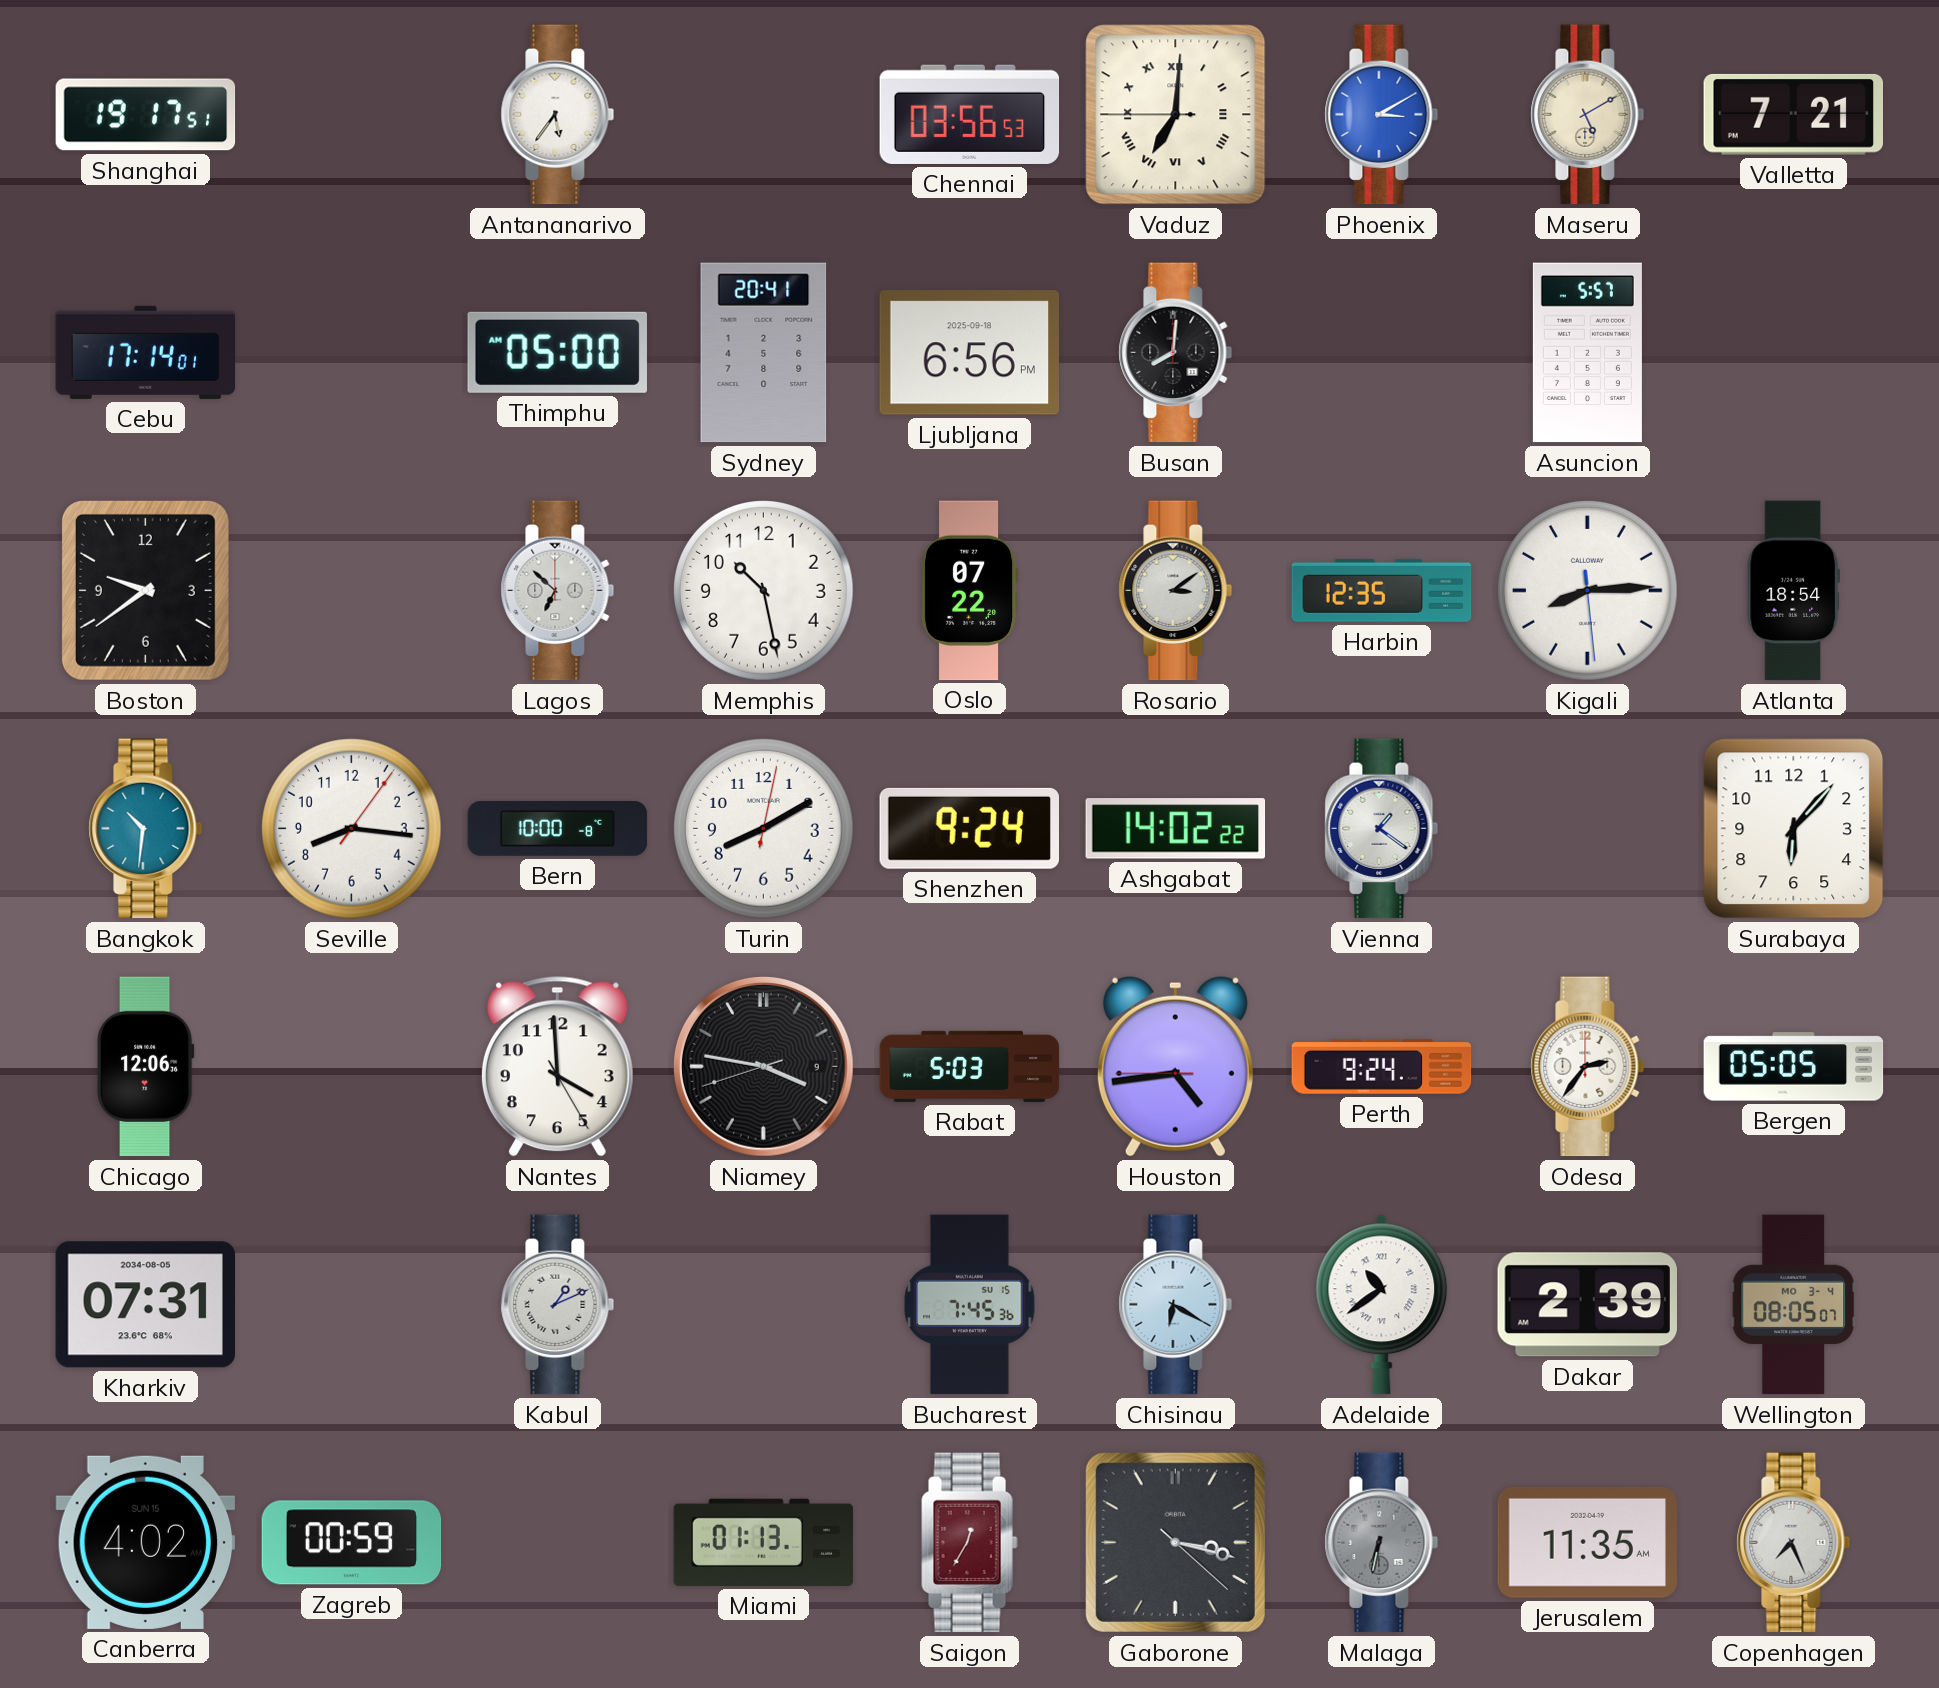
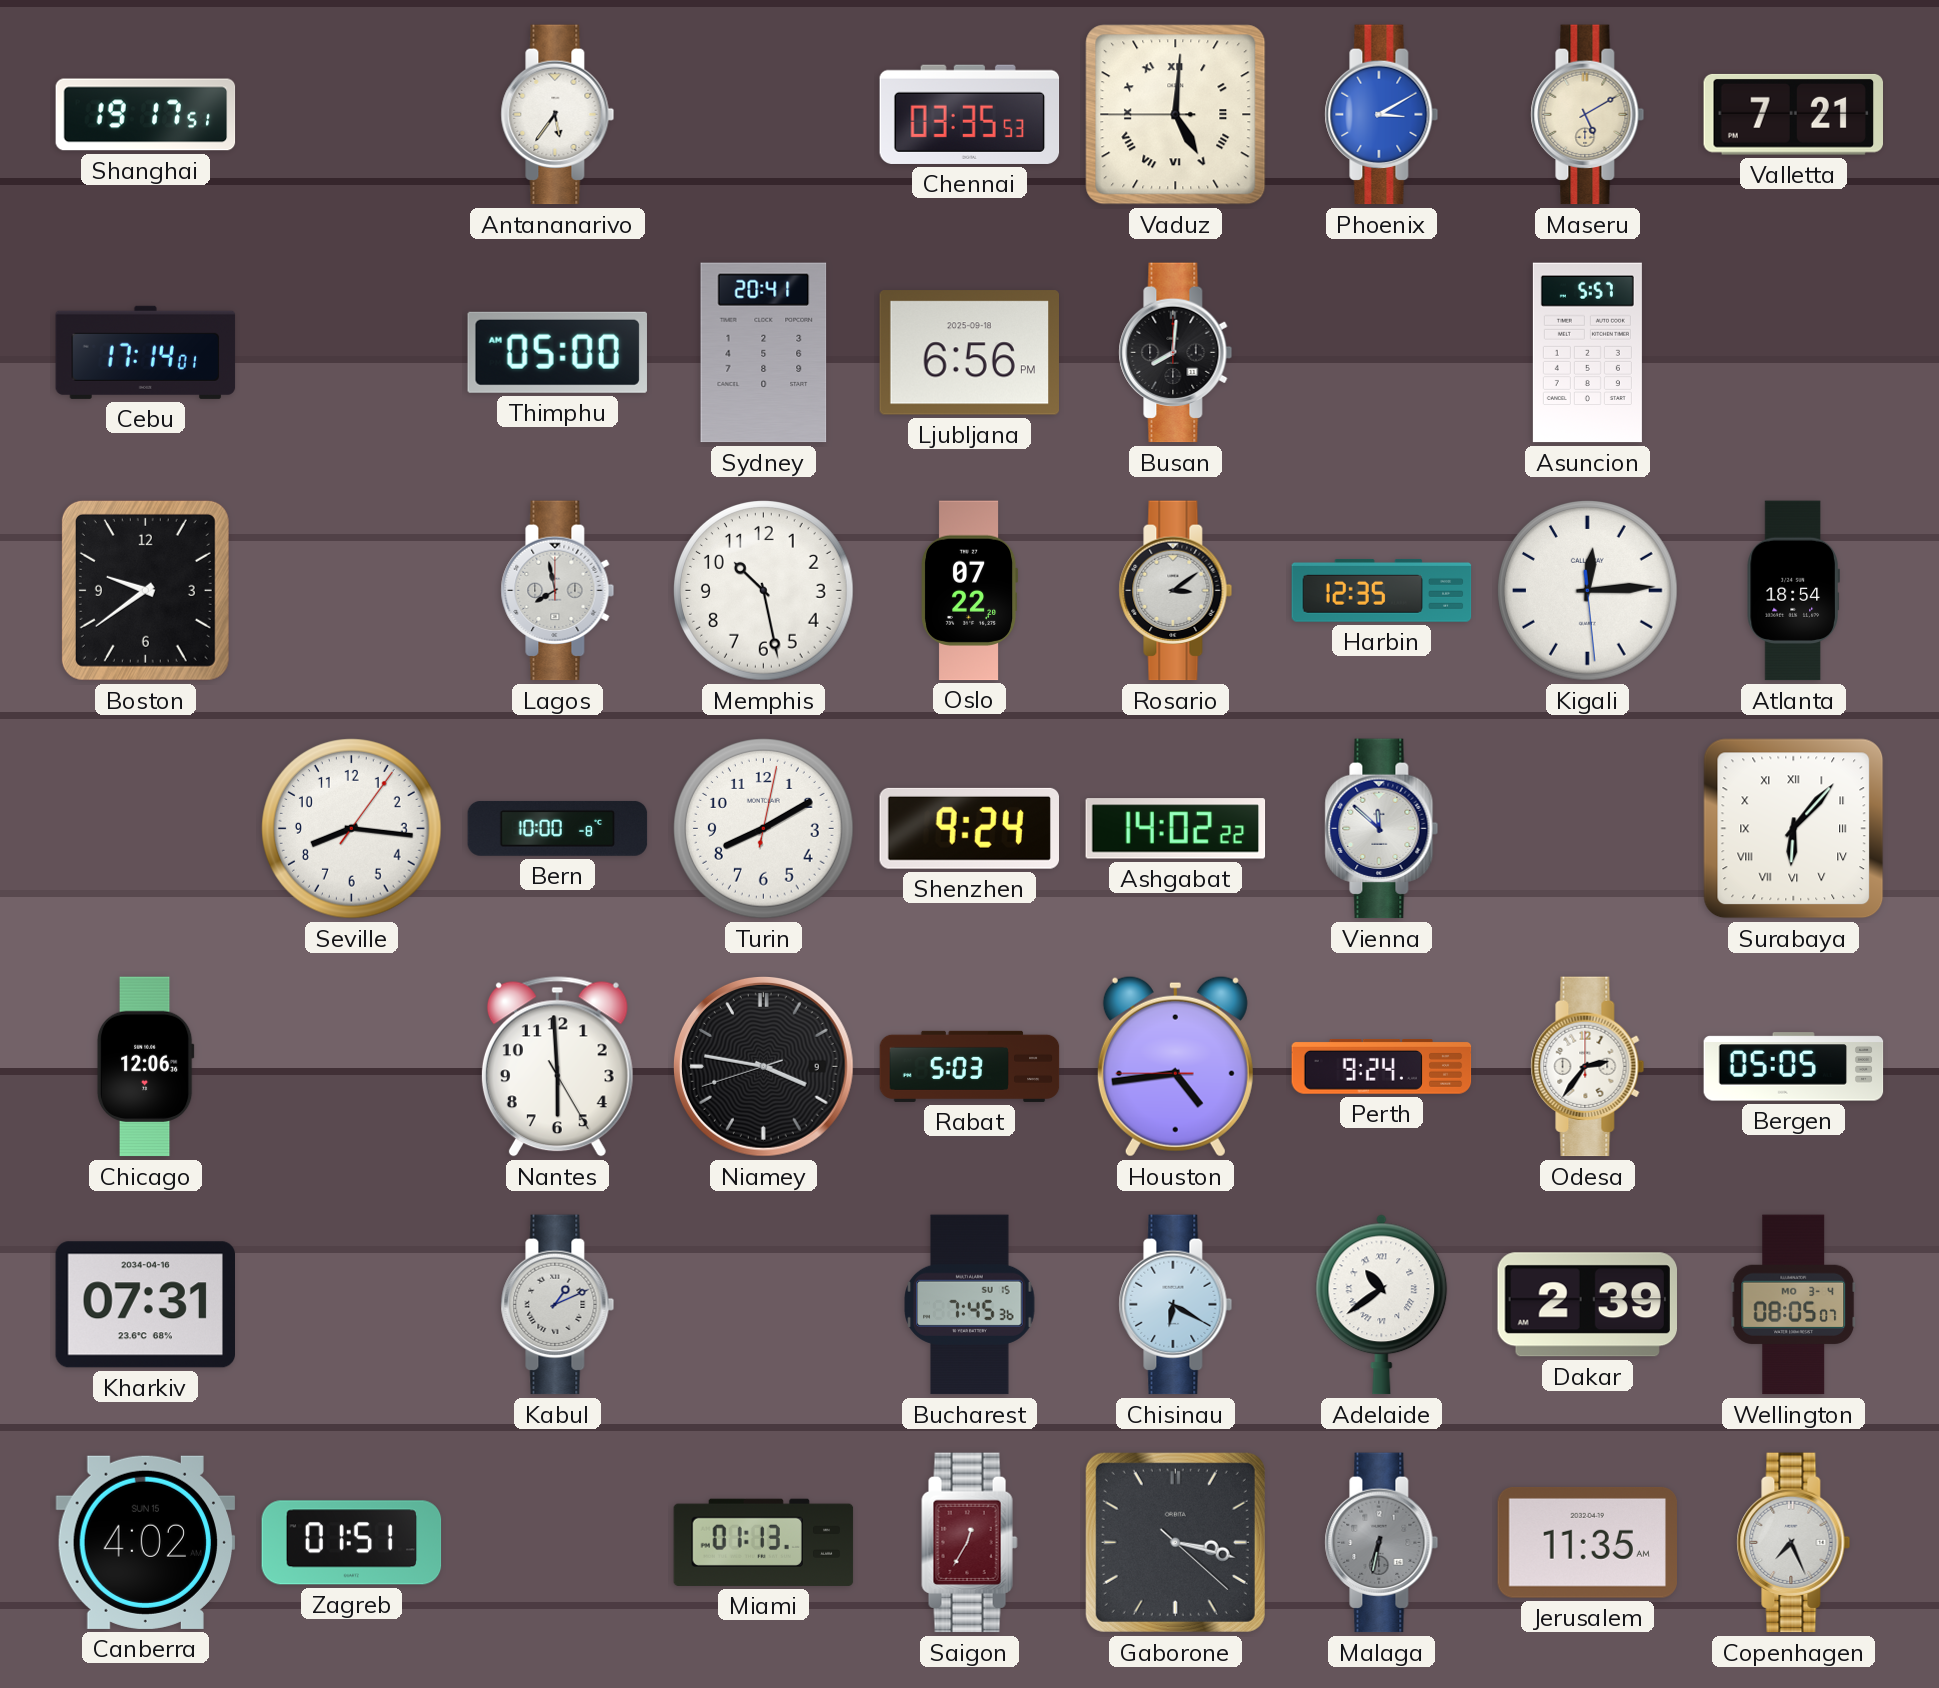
Chennai: 03:56 -> 03:35
Vaduz: 7:00 -> 5:00
Lagos: 6:52 -> 7:58
Kigali: 8:14 -> 12:14
Bangkok: 10:31 -> none
Vienna: 1:21 -> 11:52
Surabaya numerals: Arabic -> Roman
Nantes: 3:59 -> 5:59
Kharkiv date: 2034-08-05 -> 2034-04-16
Zagreb: 00:59 -> 01:51
